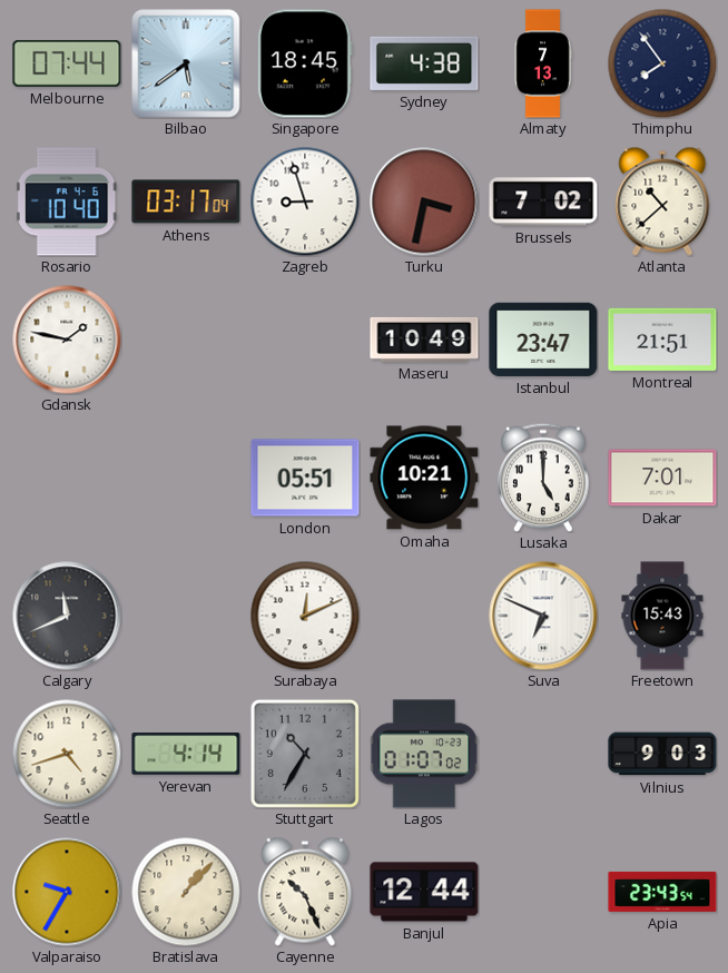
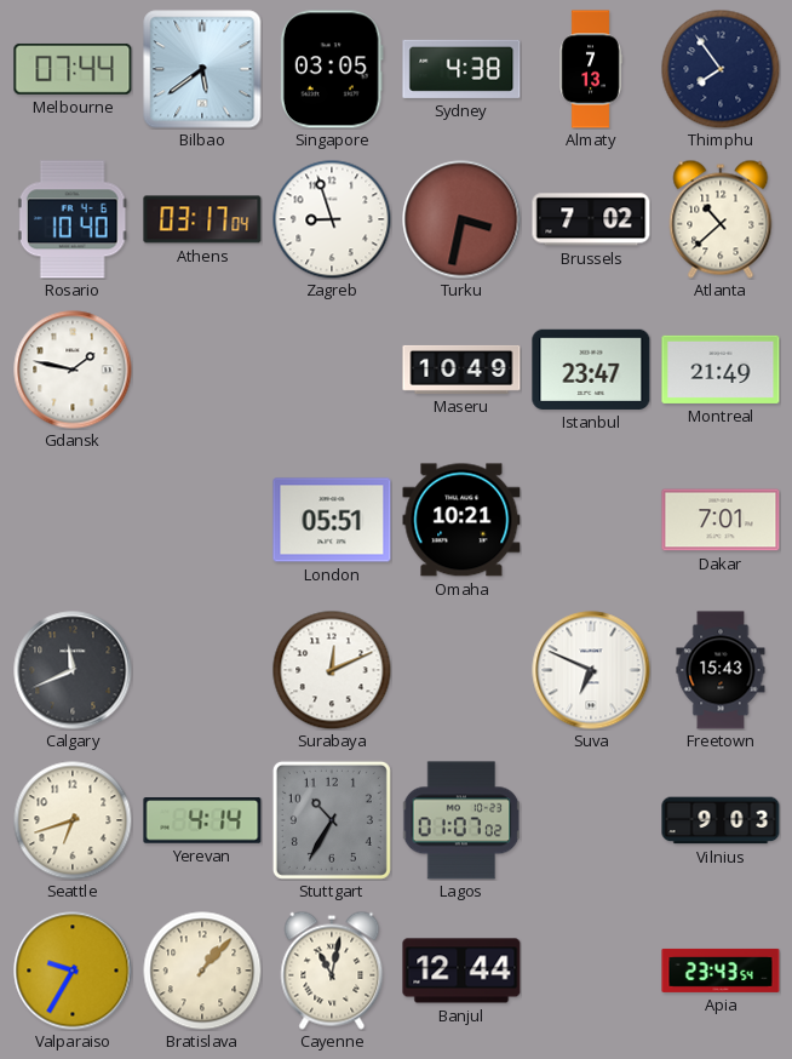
Singapore: 18:45 -> 03:05
Montreal: 21:51 -> 21:49
Lusaka: 5:00 -> none
Seattle: 4:42 -> 6:42
Cayenne: 10:26 -> 11:02
